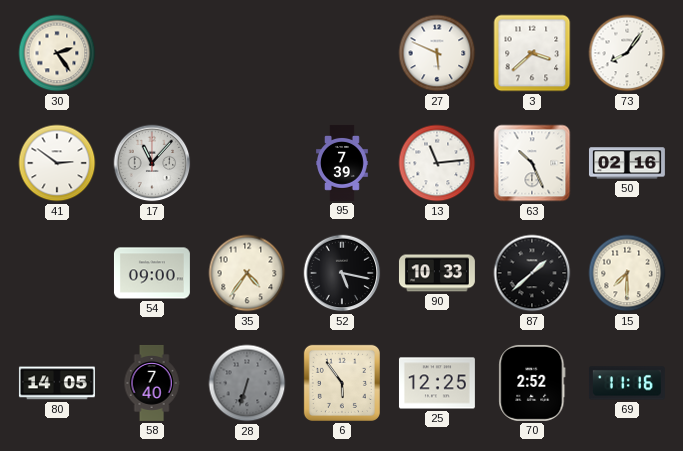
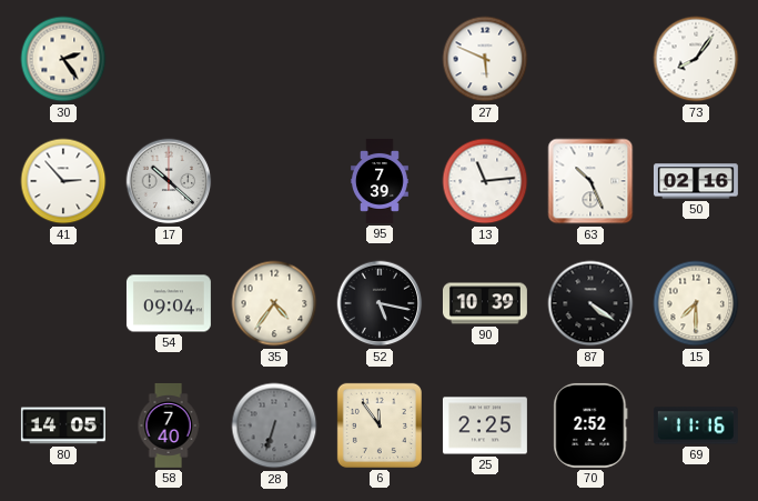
3: 3:38 -> none
41: 2:51 -> 2:53
17: 11:07 -> 10:22
54: 09:00 -> 09:04
90: 10:33 -> 10:39
87: 1:38 -> 4:21
6: 5:54 -> 11:54
25: 12:25 -> 2:25
